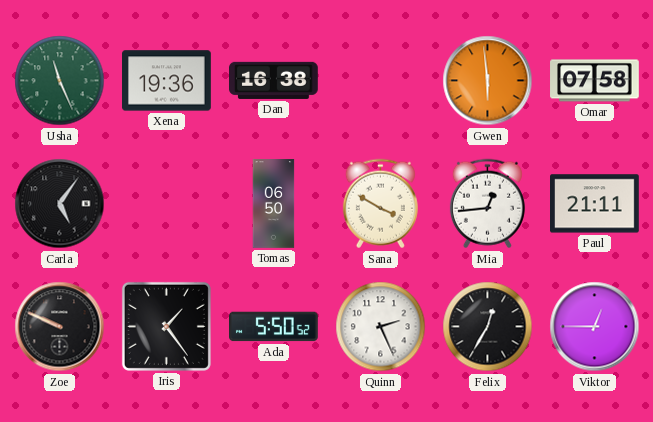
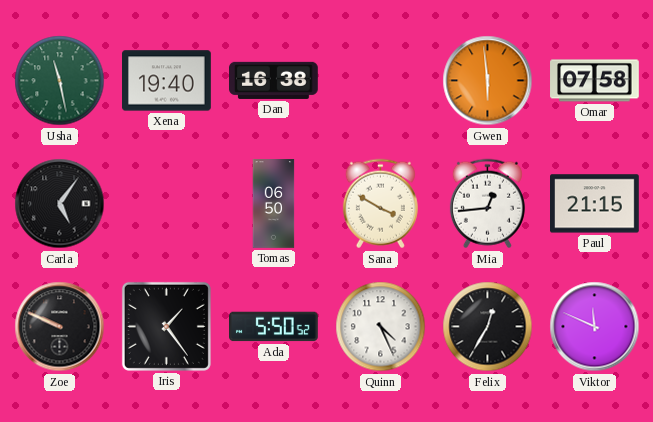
Usha: 11:26 -> 11:28
Xena: 19:36 -> 19:40
Paul: 21:11 -> 21:15
Quinn: 2:26 -> 4:26
Viktor: 12:45 -> 11:49
